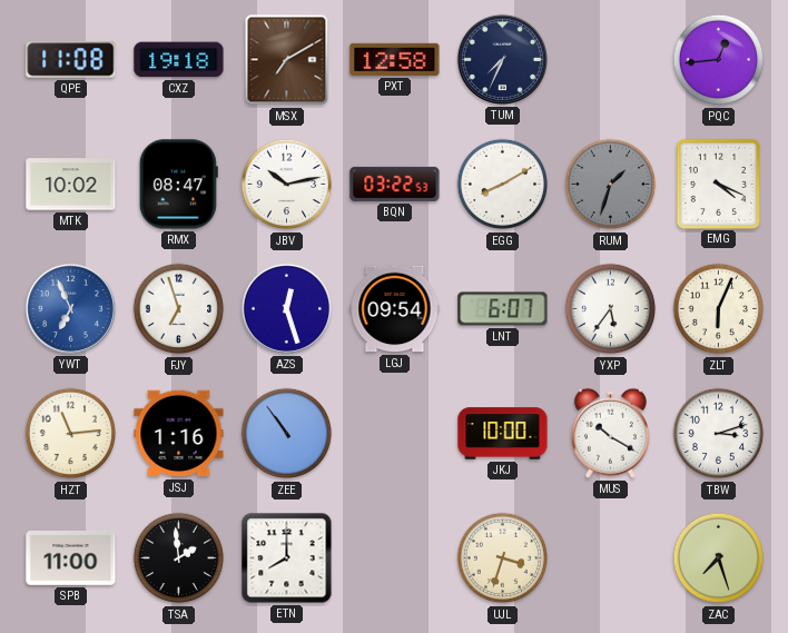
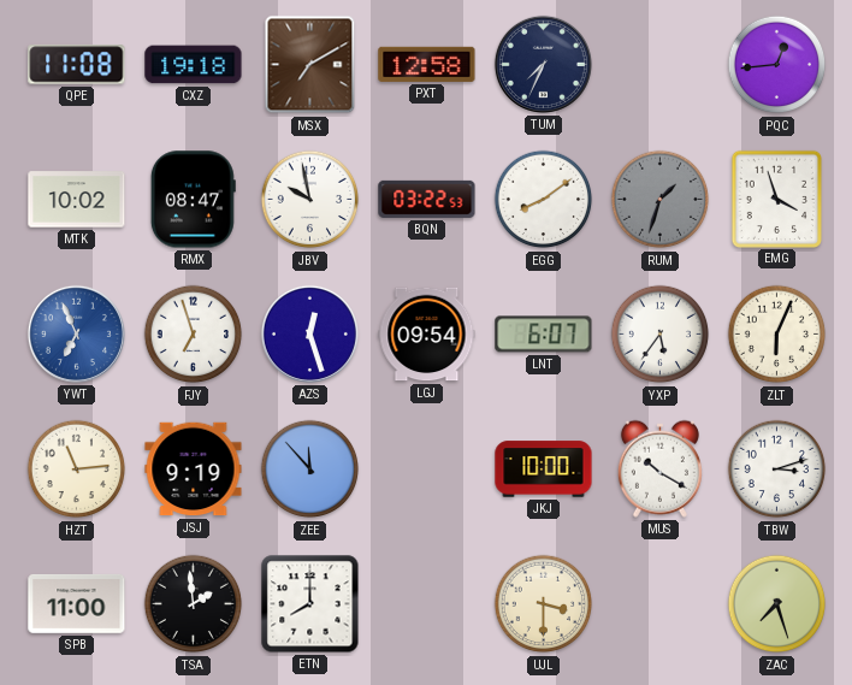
JBV: 10:13 -> 9:58
EGG: 8:10 -> 8:09
EMG: 4:19 -> 3:57
JSJ: 1:16 -> 9:19
ZEE: 10:54 -> 11:53
UJL: 3:33 -> 3:30
